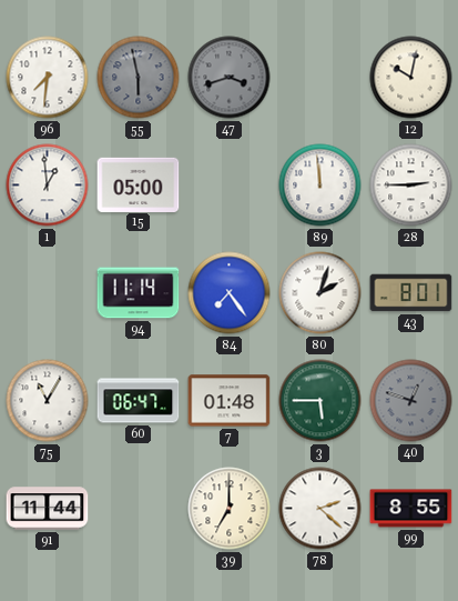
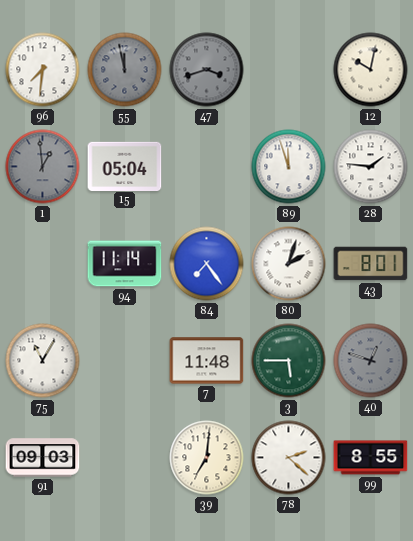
55: 5:58 -> 11:58
1 dial: white -> grey
15: 05:00 -> 05:04
89: 11:59 -> 11:57
28: 2:45 -> 1:46
60: 06:47 -> none
7: 01:48 -> 11:48
91: 11:44 -> 09:03
39: 7:00 -> 7:01
